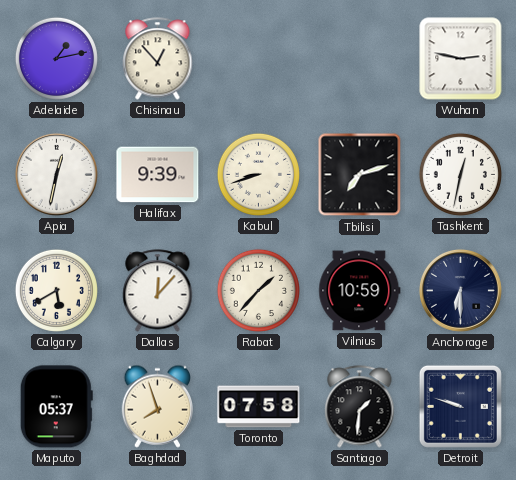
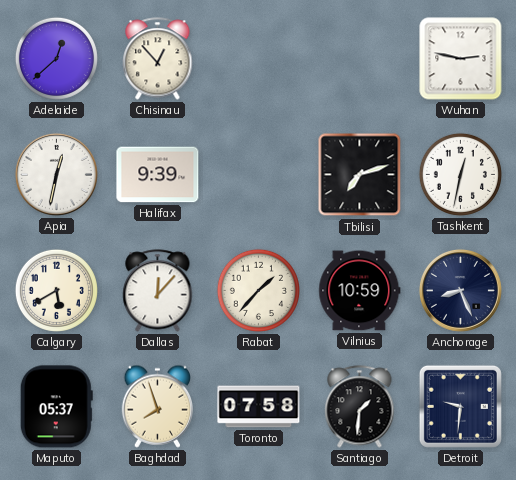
Adelaide: 1:13 -> 12:38
Kabul: 8:42 -> none
Anchorage: 6:30 -> 8:26
Detroit: 9:48 -> 9:31
